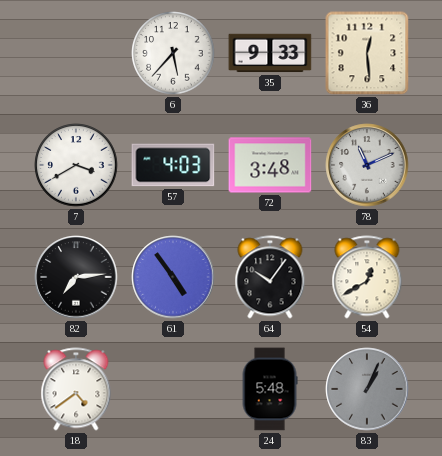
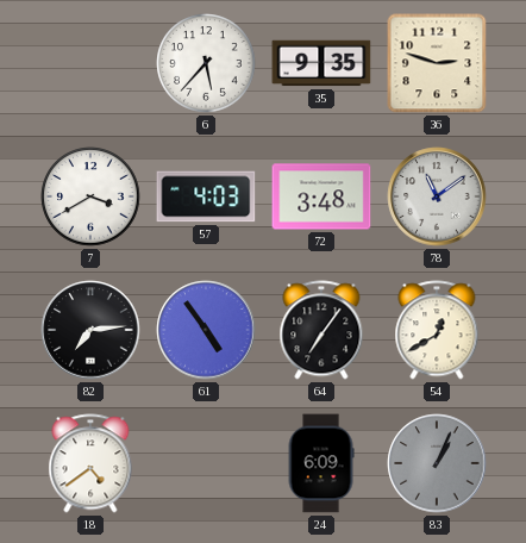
35: 9:33 -> 9:35
36: 12:29 -> 2:48
78: 11:11 -> 11:09
64: 10:06 -> 7:06
24: 5:48 -> 6:09
